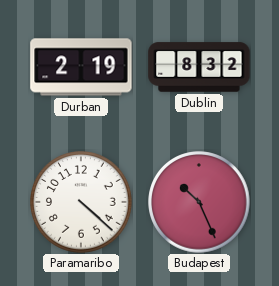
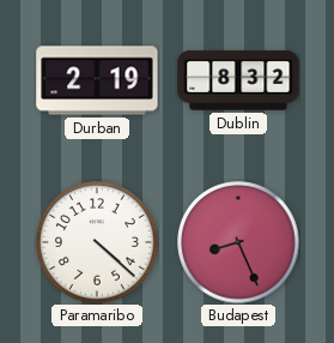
Budapest: 10:26 -> 8:26
